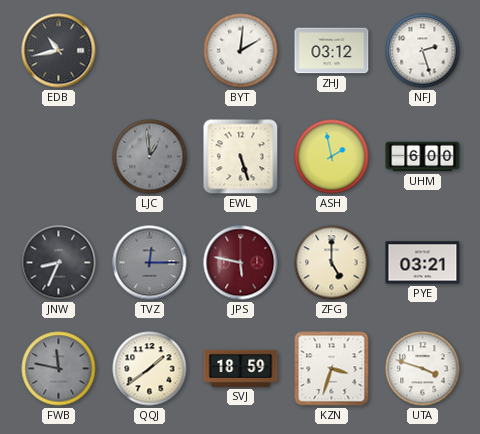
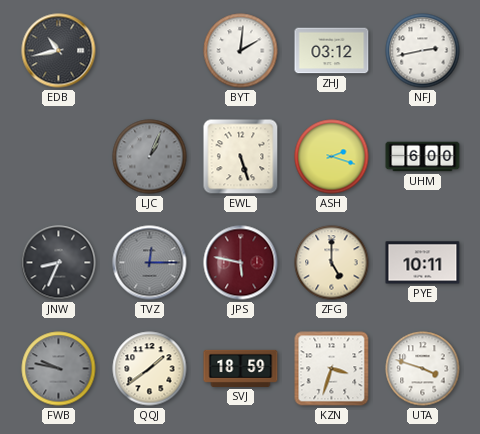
NFJ: 2:27 -> 2:43
LJC: 12:59 -> 1:04
ASH: 1:58 -> 2:18
PYE: 03:21 -> 10:11
FWB: 11:47 -> 9:47
